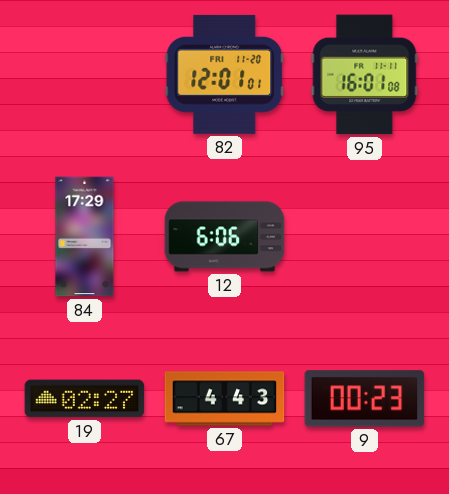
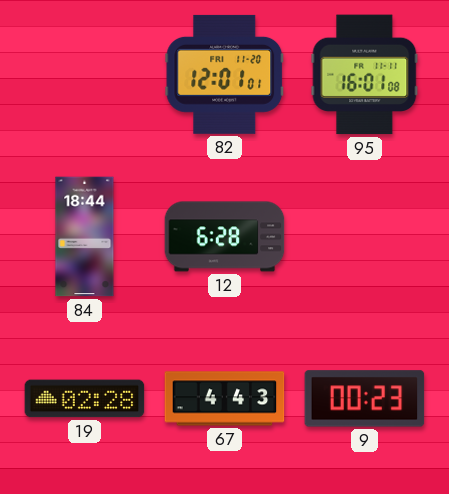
84: 17:29 -> 18:44
12: 6:06 -> 6:28
19: 02:27 -> 02:28
